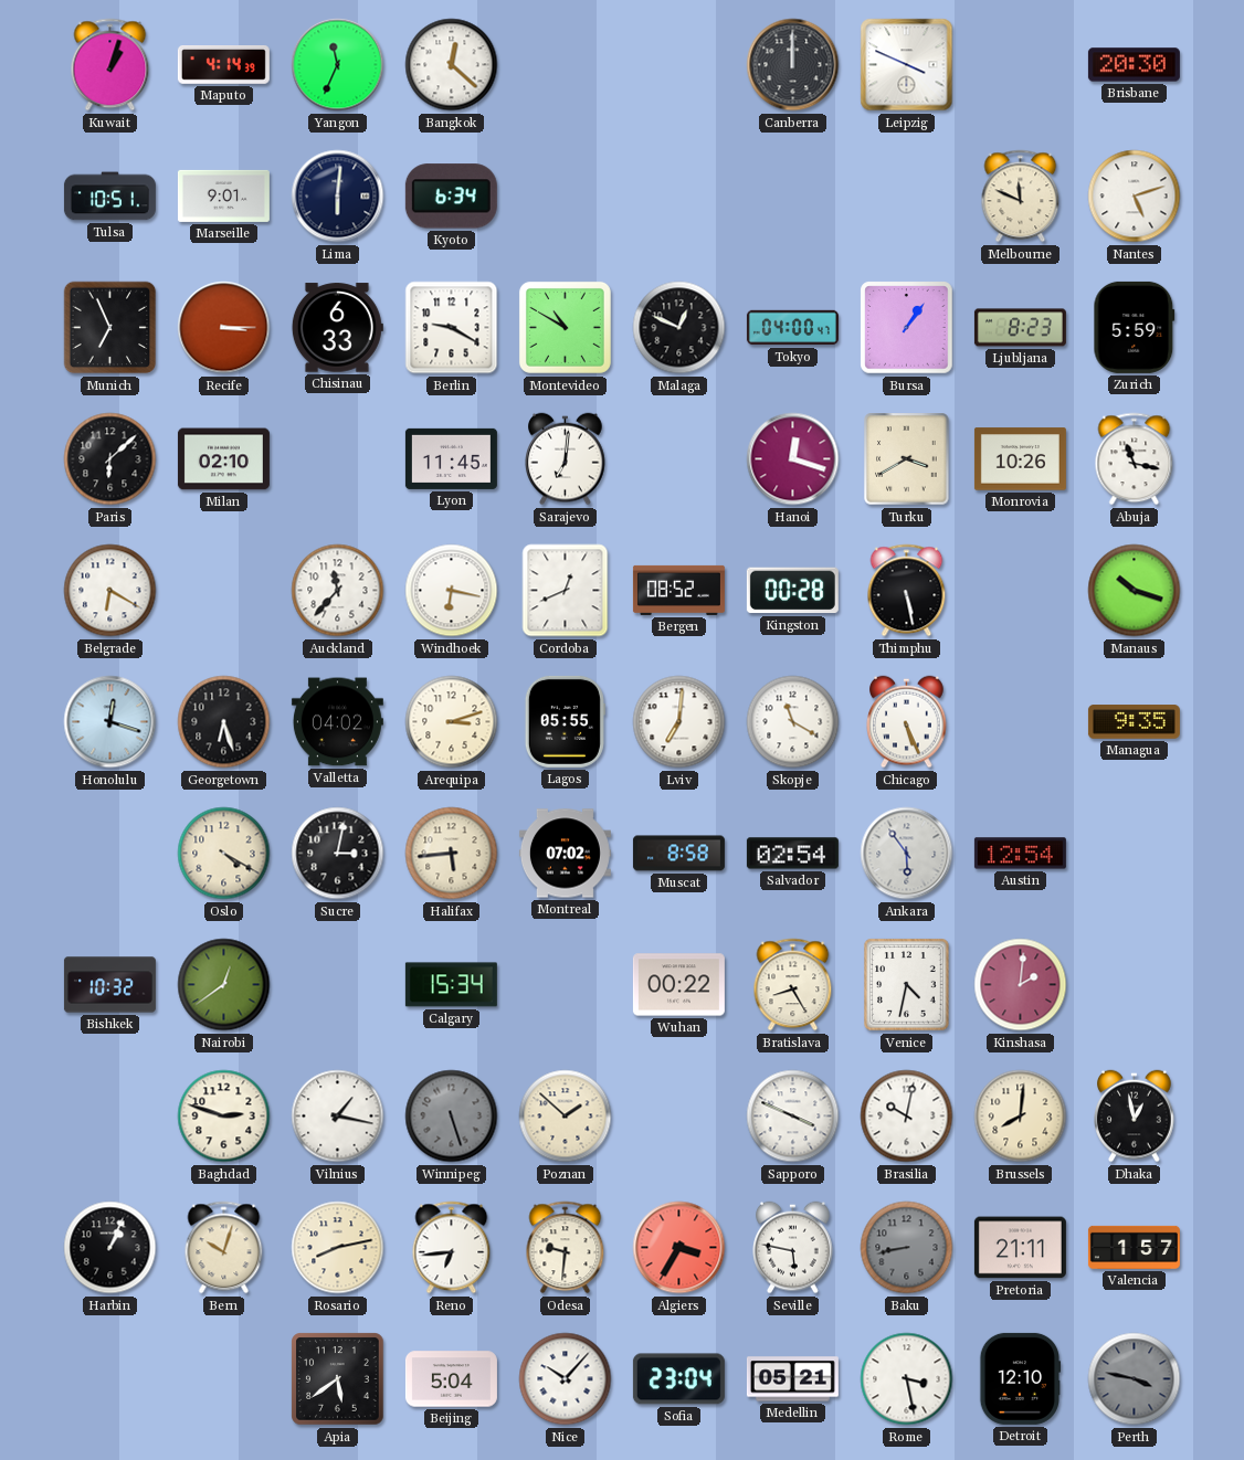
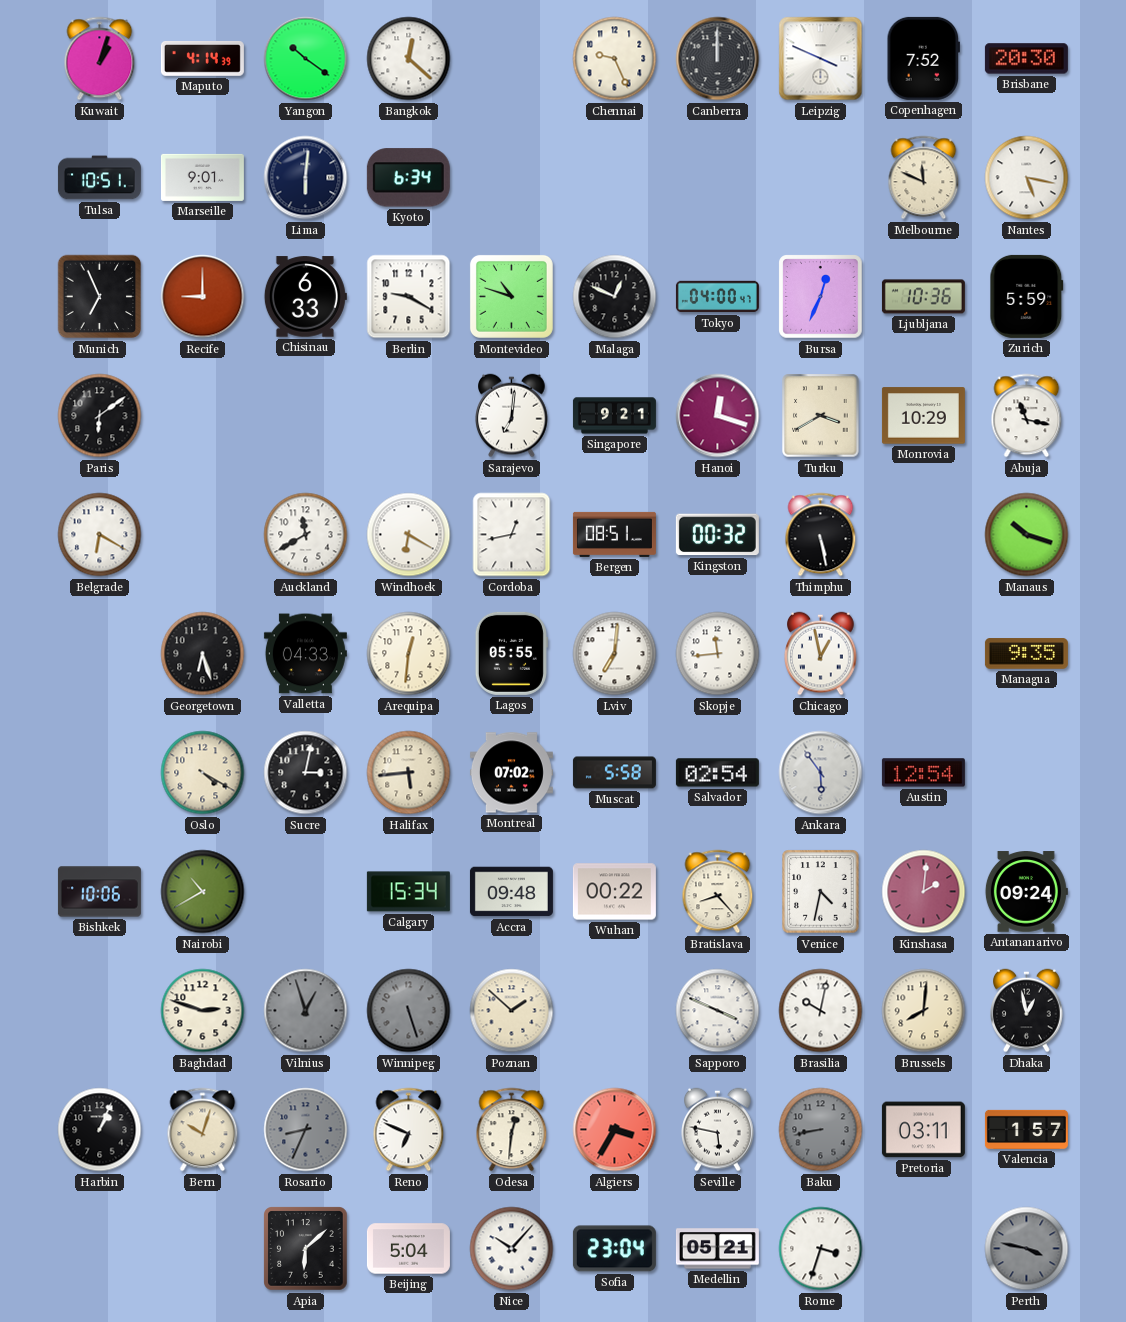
Yangon: 11:34 -> 10:21
Chennai: none -> 9:26
Copenhagen: none -> 7:52
Nantes: 5:12 -> 5:17
Recife: 3:15 -> 9:00
Montevideo: 10:50 -> 10:48
Bursa: 1:06 -> 12:34
Ljubljana: 8:23 -> 10:36
Paris: 6:08 -> 6:09
Milan: 02:10 -> none
Lyon: 11:45 -> none
Singapore: none -> 9:21
Monrovia: 10:26 -> 10:29
Auckland: 11:37 -> 11:40
Windhoek: 6:17 -> 6:20
Cordoba: 12:41 -> 12:43
Bergen: 08:52 -> 08:51
Kingston: 00:28 -> 00:32
Honolulu: 12:18 -> none
Valletta: 04:02 -> 04:33
Arequipa: 3:12 -> 12:31
Skopje: 11:20 -> 11:44
Chicago: 5:26 -> 12:58
Muscat: 8:58 -> 5:58
Bishkek: 10:32 -> 10:06
Nairobi: 12:39 -> 10:40
Accra: none -> 09:48
Bratislava: 8:25 -> 8:23
Antananarivo: none -> 09:24
Vilnius: 1:17 -> 12:57
Vilnius dial: white -> grey
Rosario: 8:13 -> 8:34
Rosario dial: cream -> grey
Reno: 6:44 -> 6:49
Odesa: 9:31 -> 12:31
Pretoria: 21:11 -> 03:11
Apia: 5:39 -> 6:08
Rome: 3:28 -> 3:33
Detroit: 12:10 -> none
